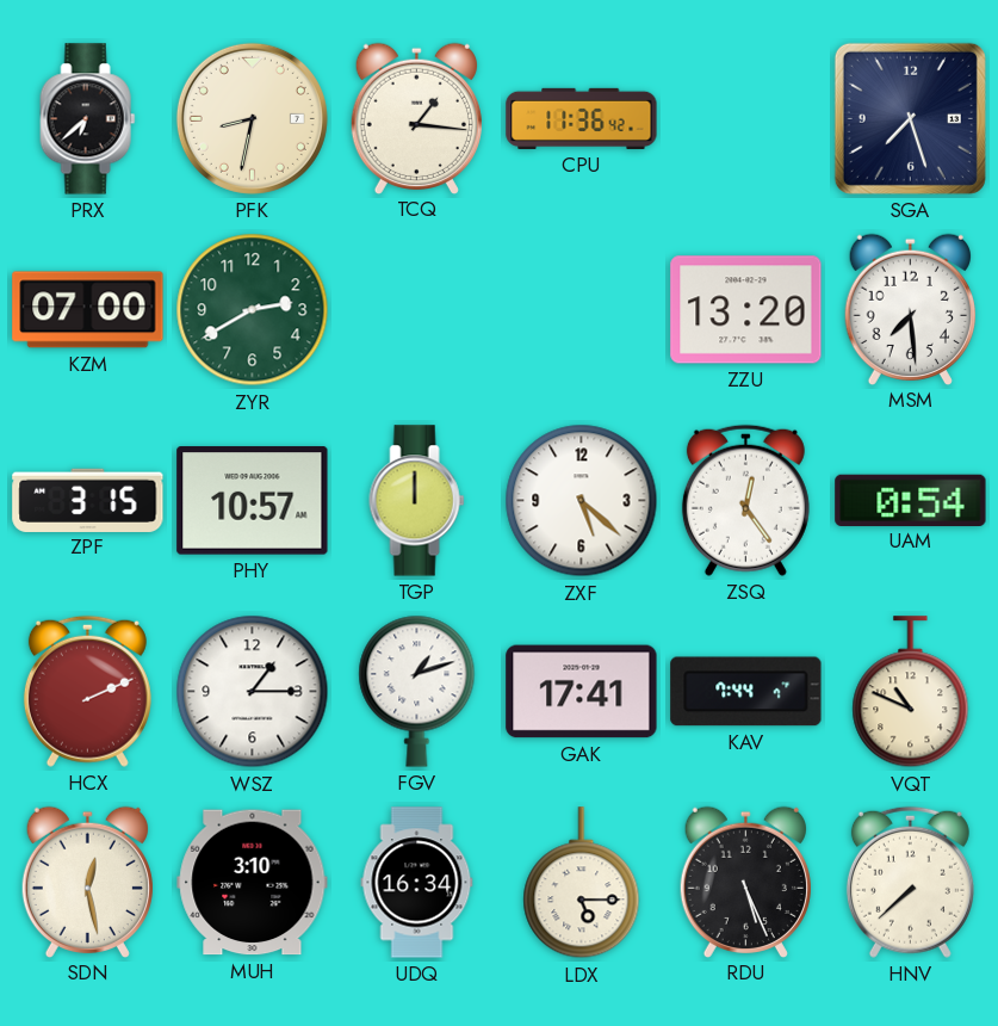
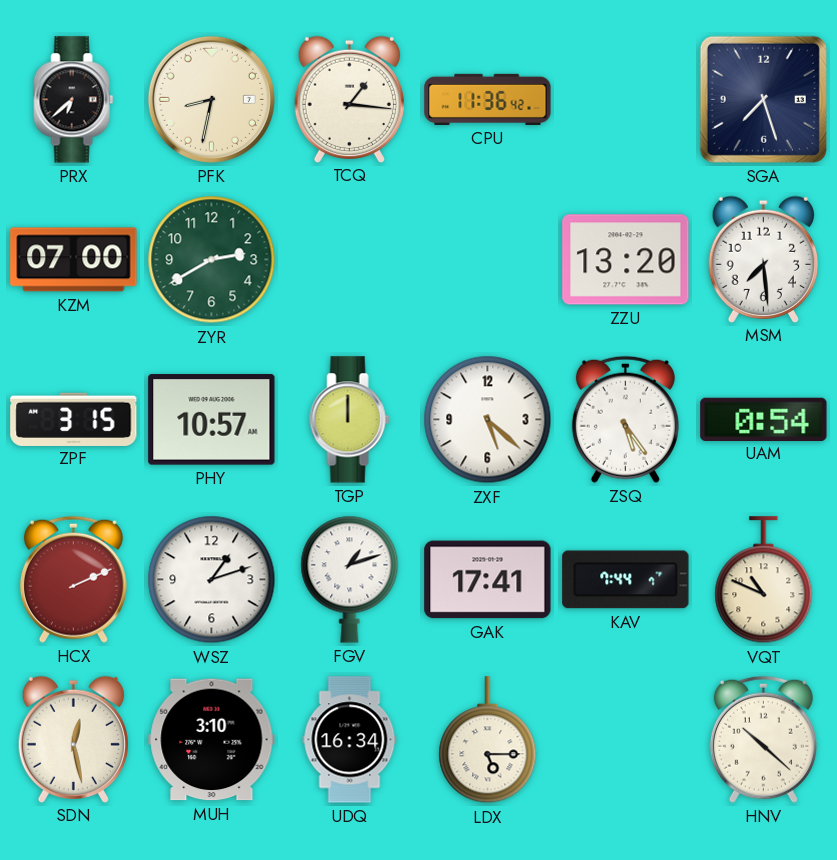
ZSQ: 12:24 -> 5:24
WSZ: 1:15 -> 1:12
RDU: 5:26 -> none
HNV: 7:38 -> 10:22
